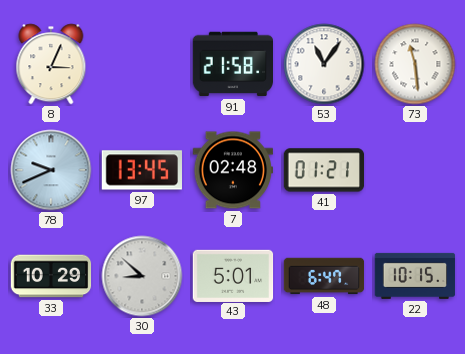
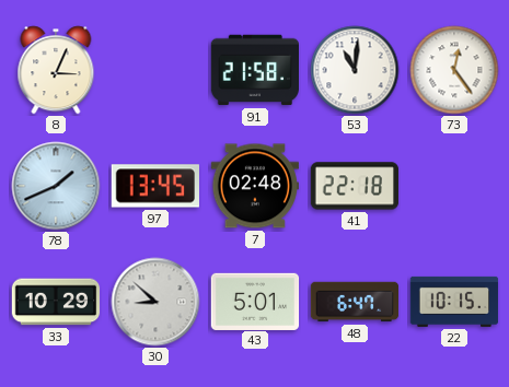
53: 11:06 -> 11:01
73: 11:29 -> 12:24
78: 9:41 -> 1:41
41: 01:21 -> 22:18
